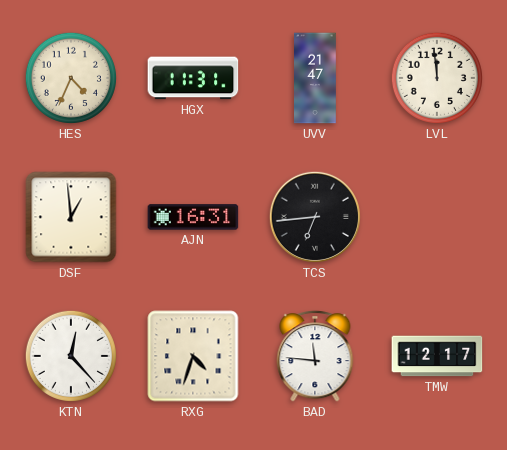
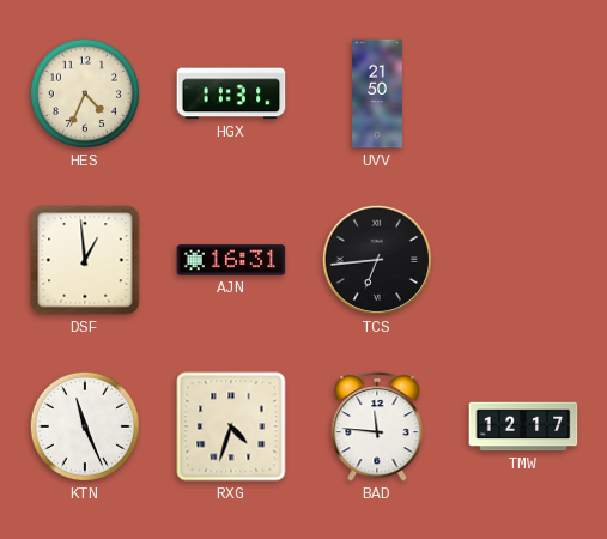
UVV: 21:47 -> 21:50
LVL: 11:59 -> none
KTN: 12:23 -> 11:26
